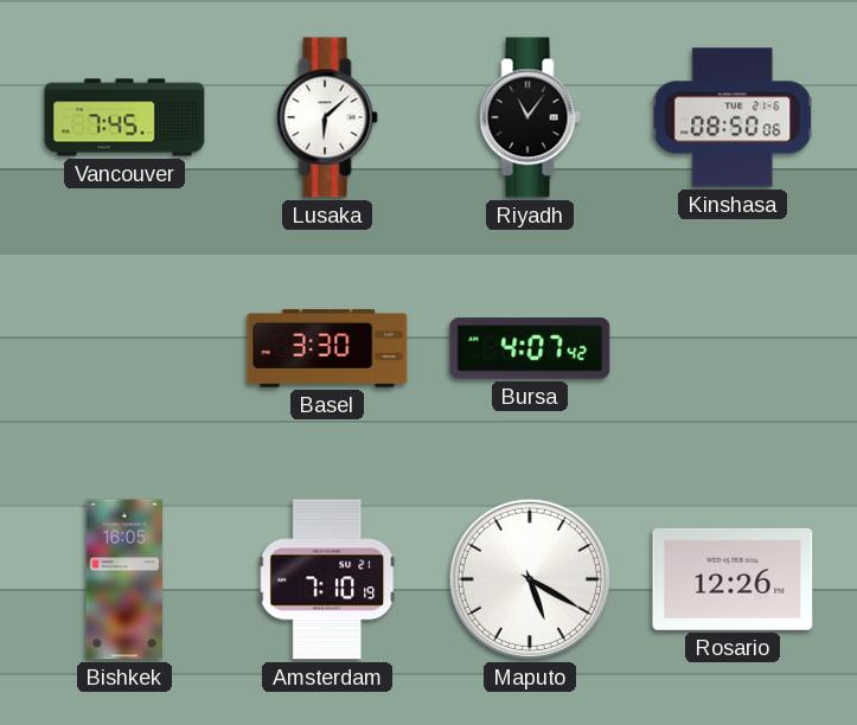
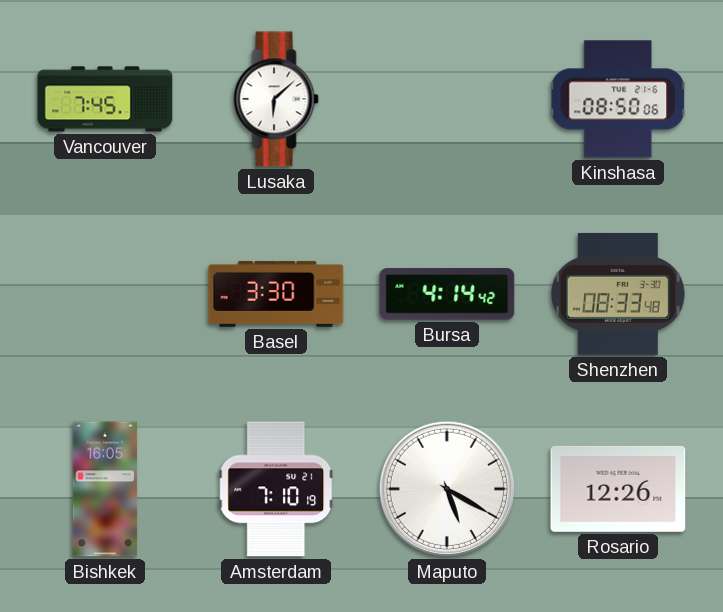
Riyadh: 11:06 -> none
Bursa: 4:07 -> 4:14
Shenzhen: none -> 08:33
